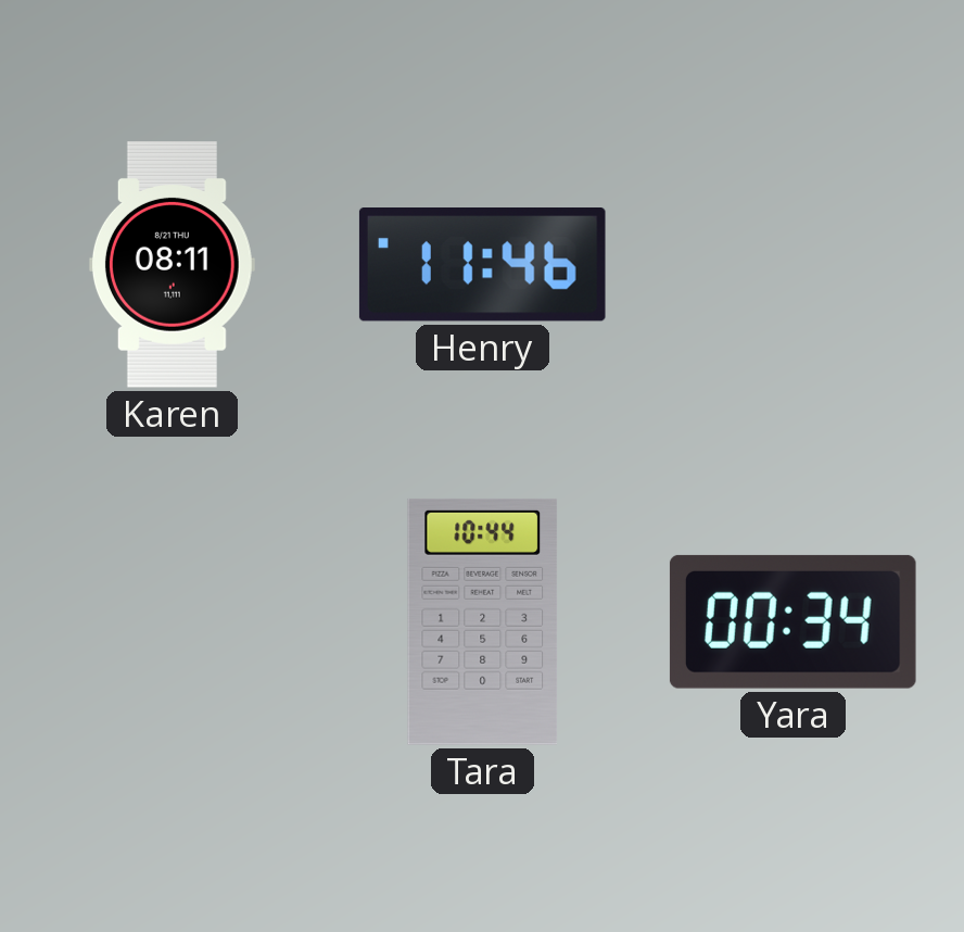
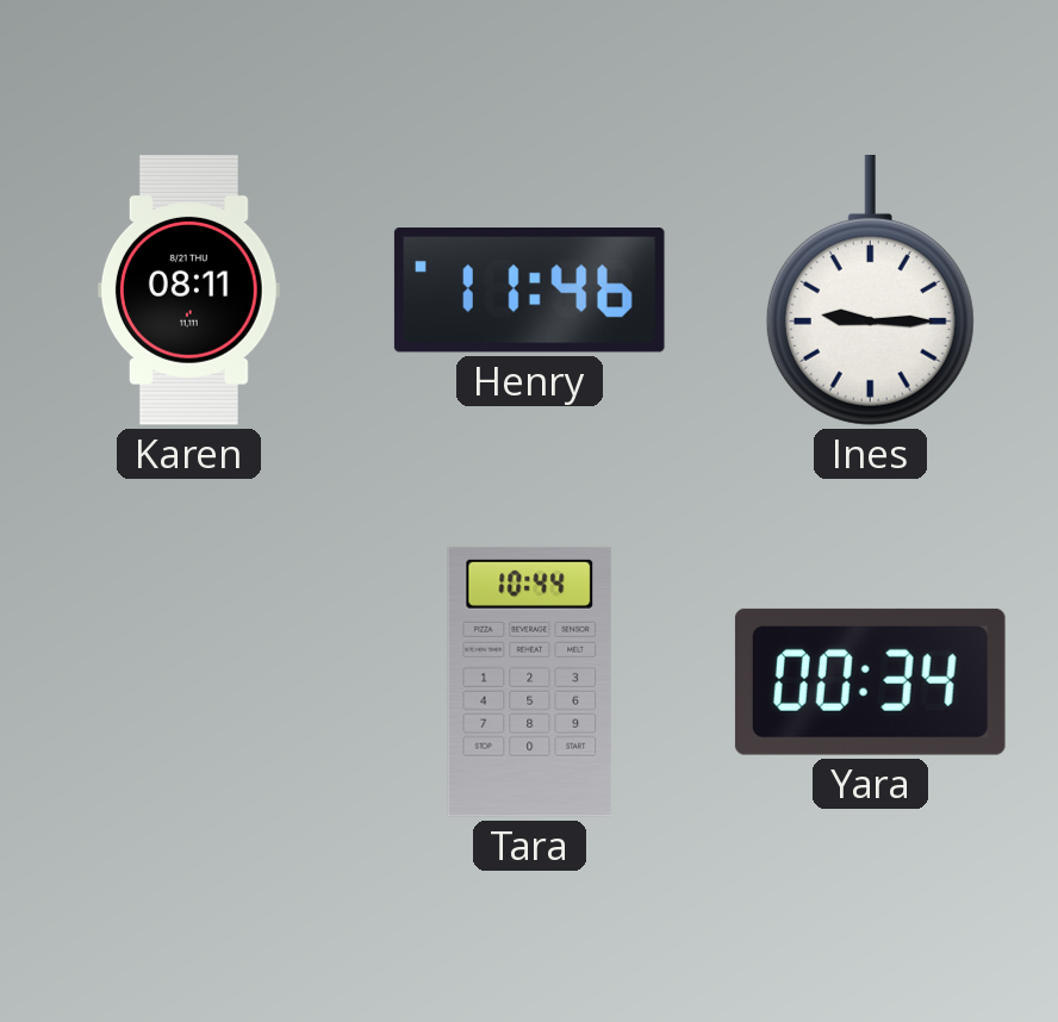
Ines: none -> 9:15
